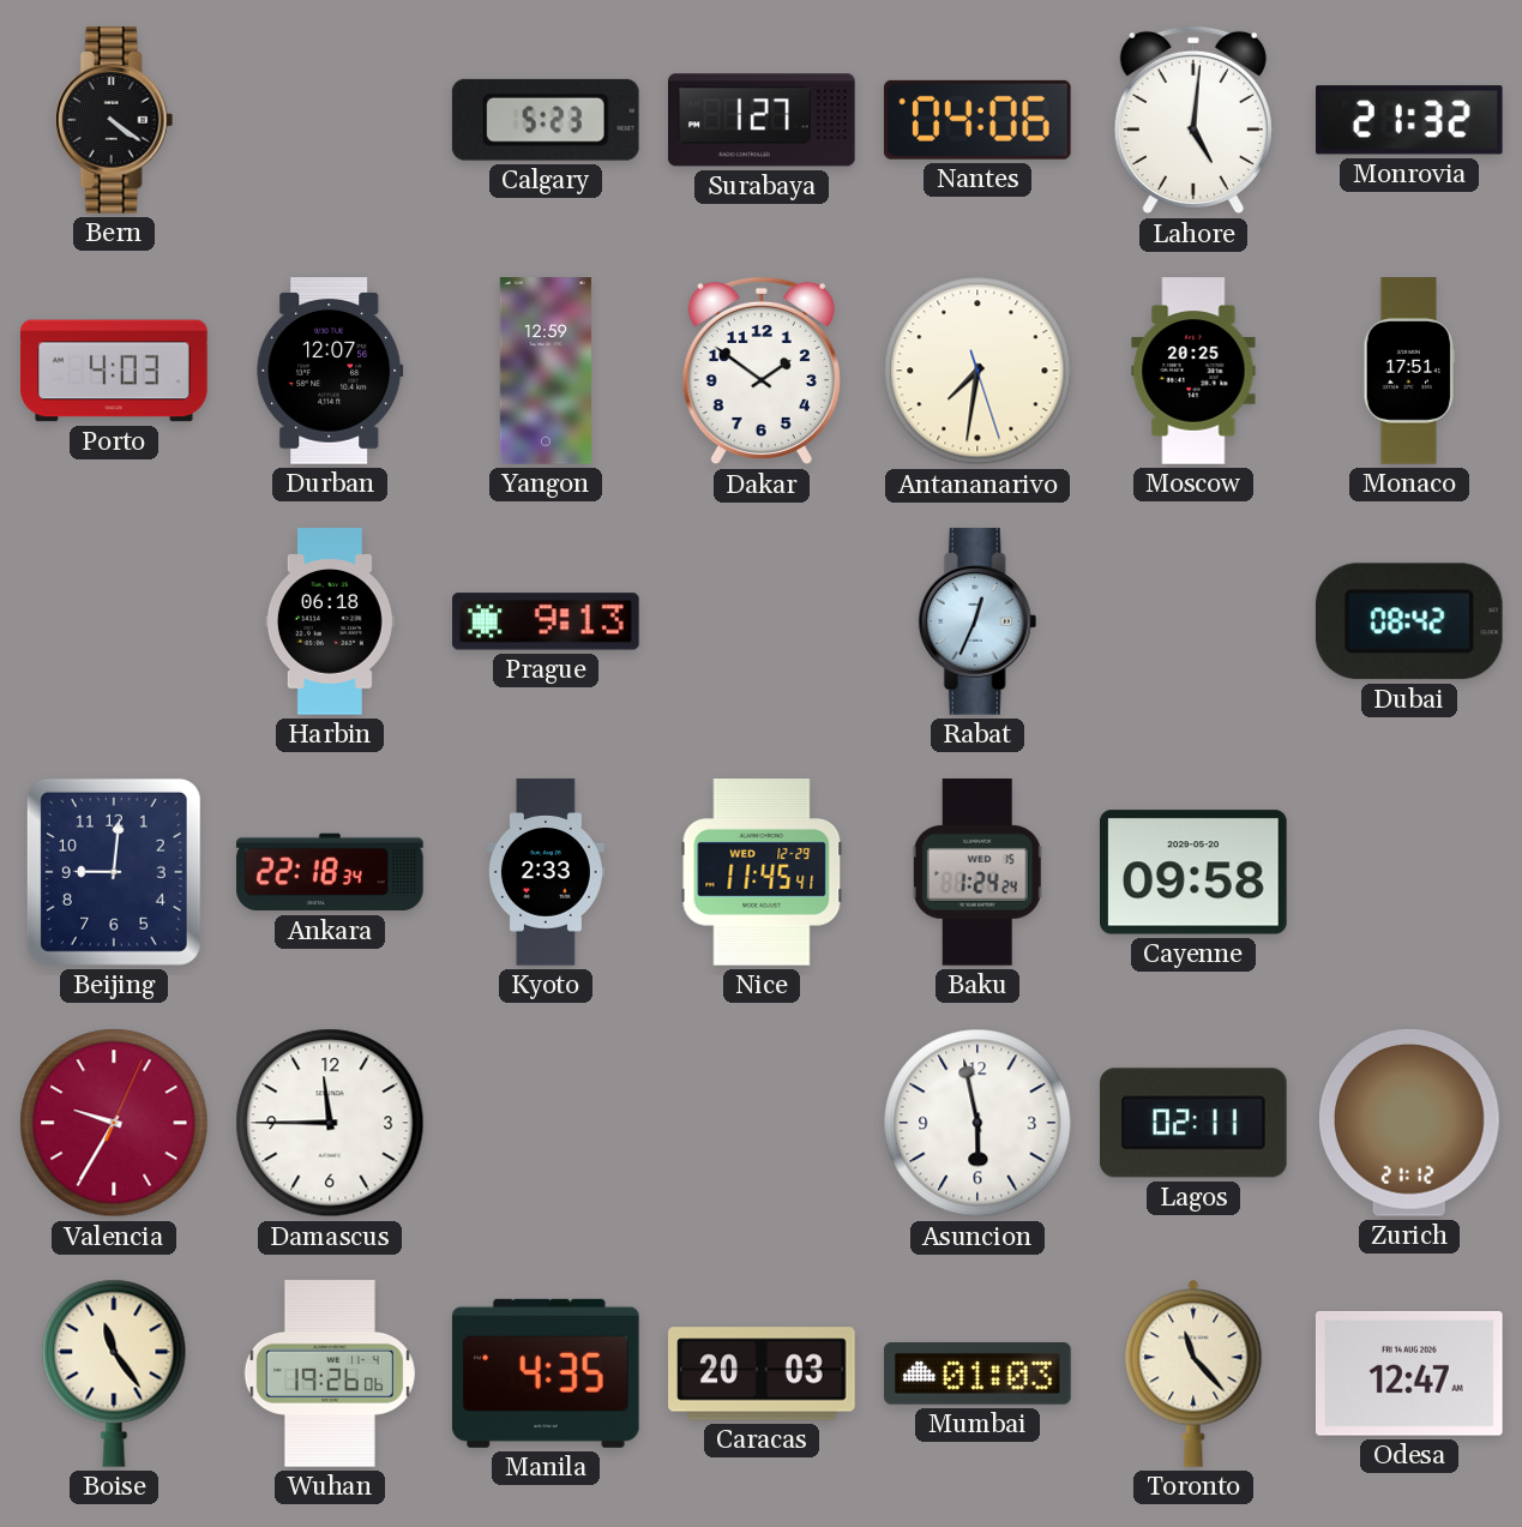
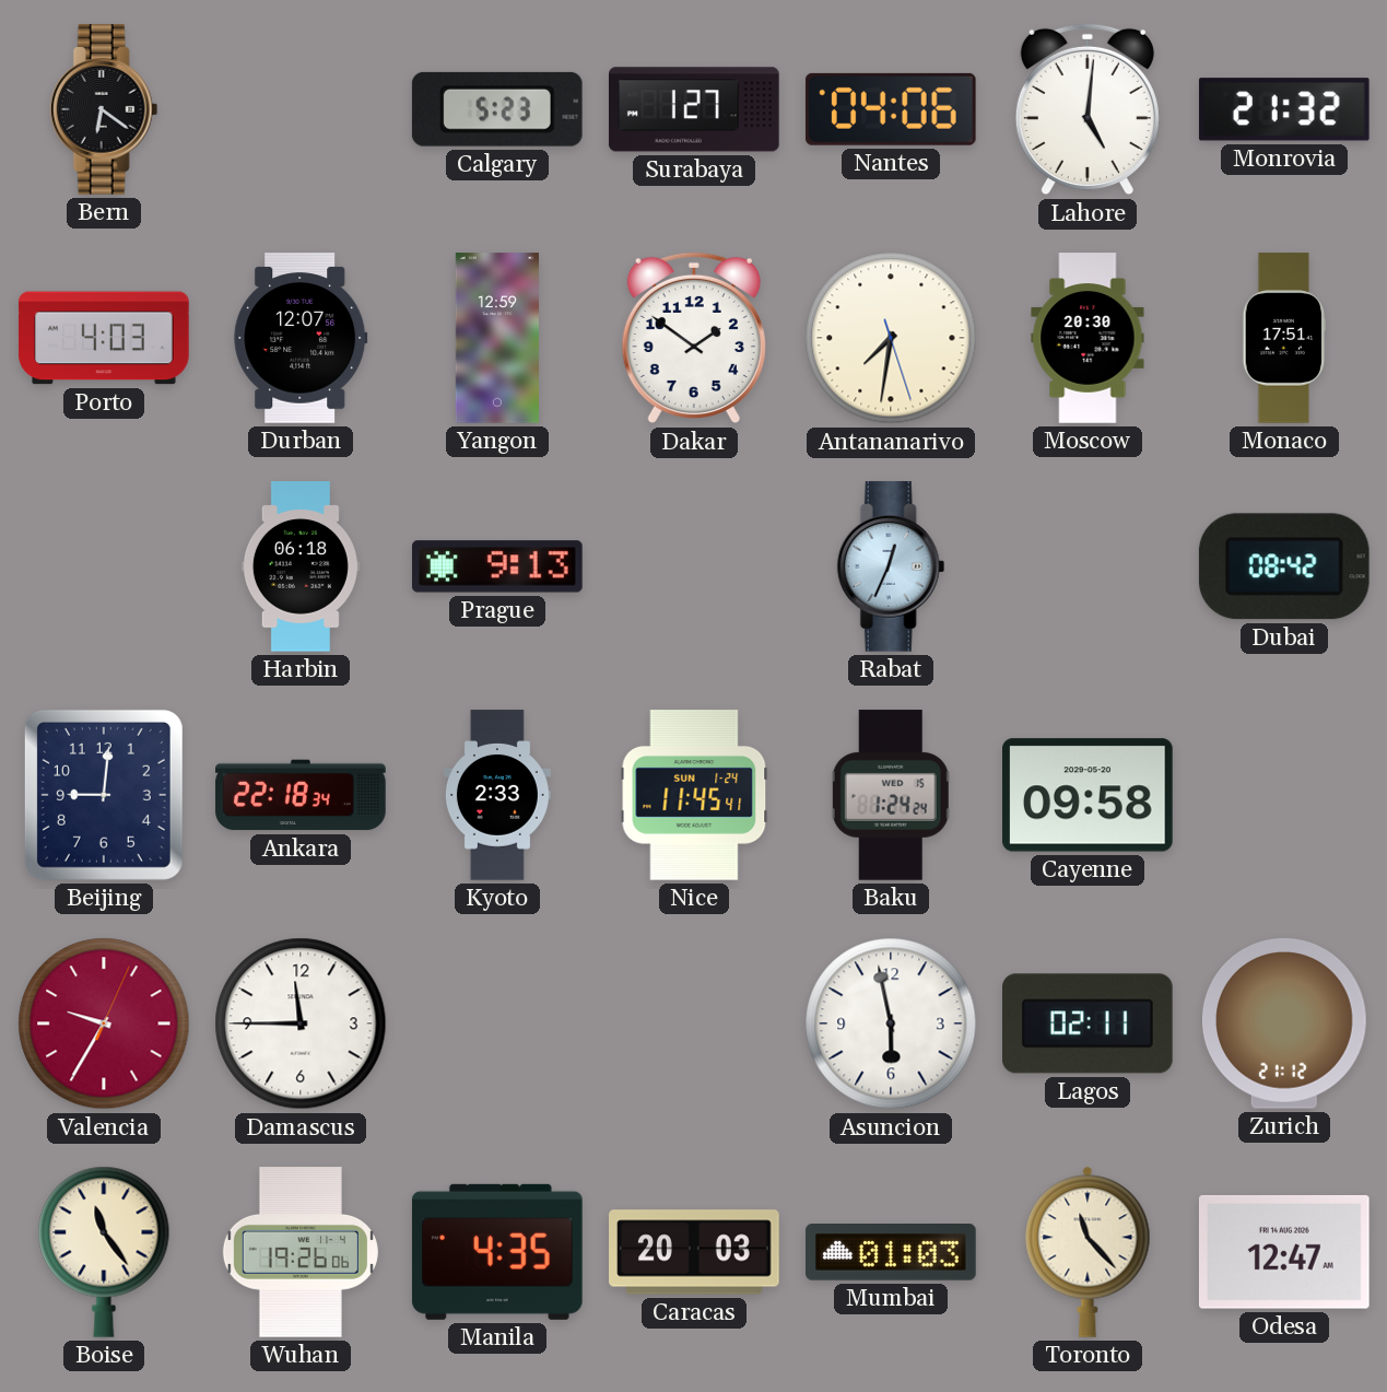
Bern: 4:21 -> 6:21
Moscow: 20:25 -> 20:30
Nice date: WED 12-29 -> SUN 1-24
